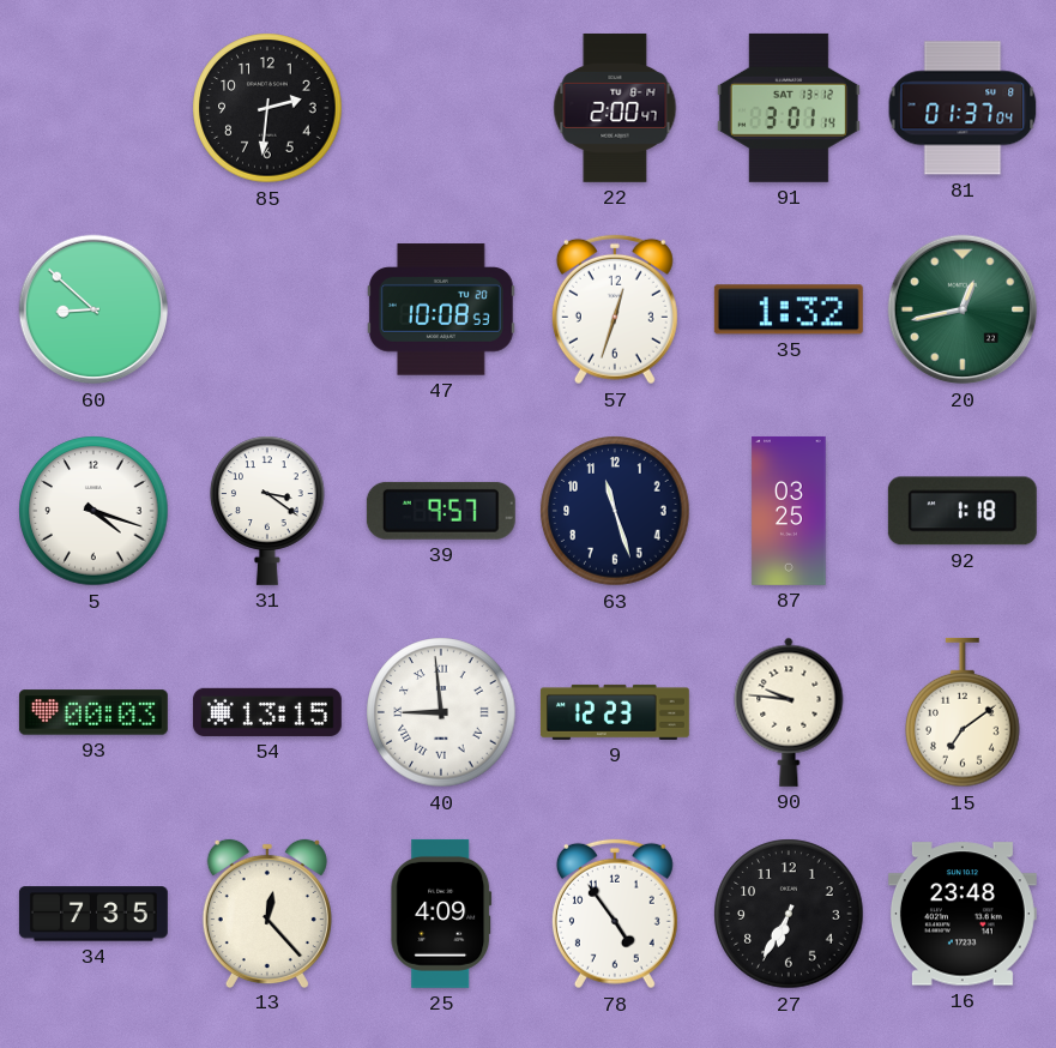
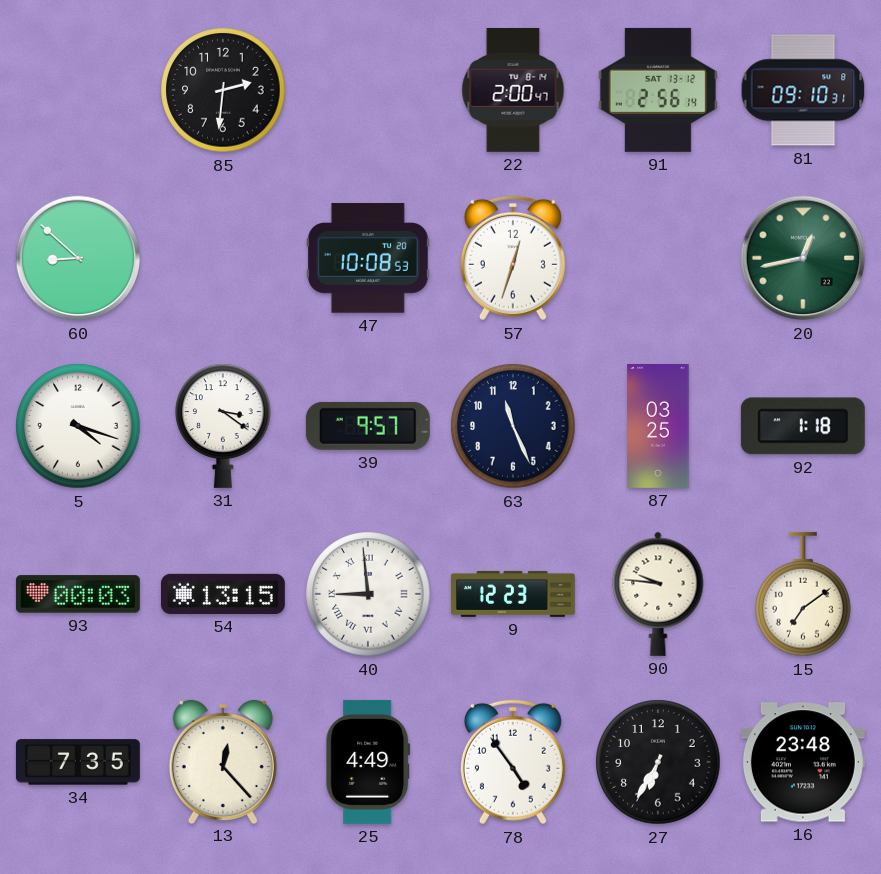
91: 3:01 -> 2:56
81: 01:37 -> 09:10
35: 1:32 -> none
63: 11:27 -> 11:26
25: 4:09 -> 4:49
